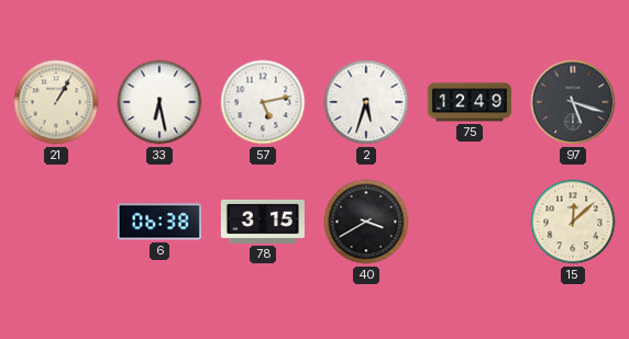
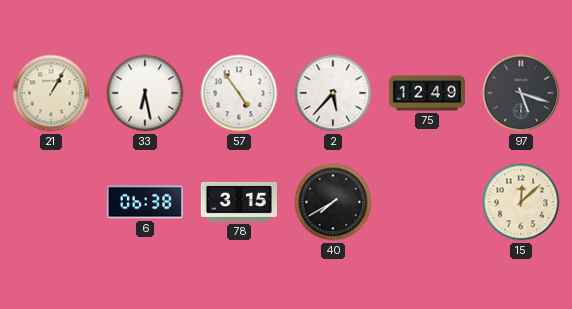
57: 5:13 -> 4:54
2: 5:33 -> 5:37
40: 3:40 -> 7:40
